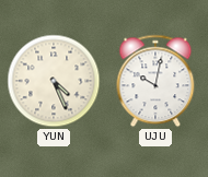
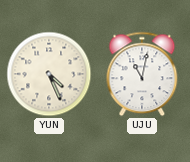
UJU: 10:02 -> 11:02
